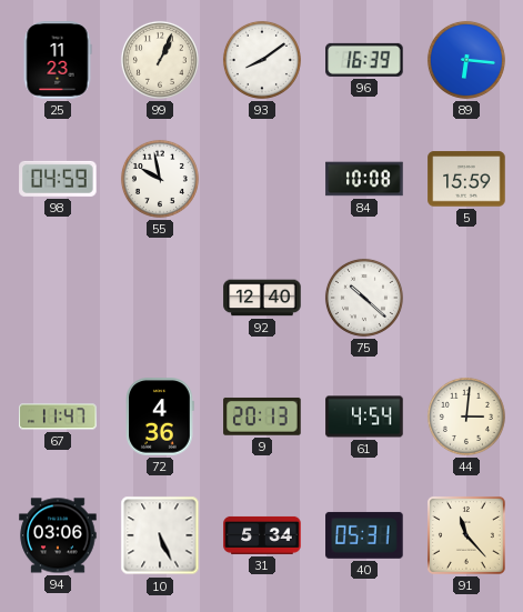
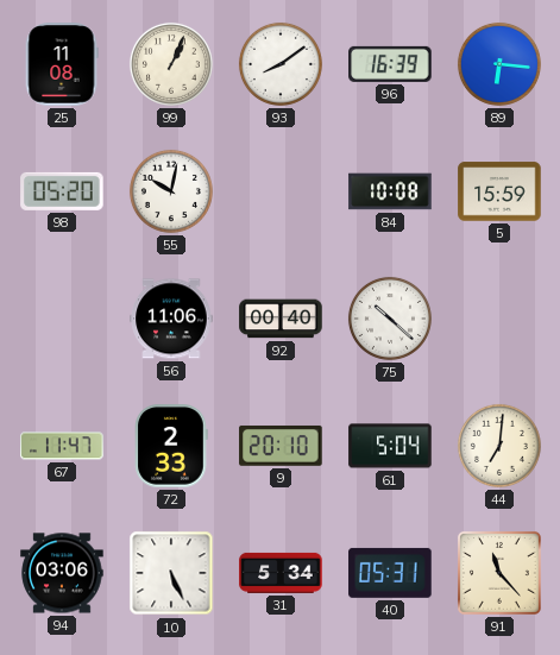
25: 11:23 -> 11:08
98: 04:59 -> 05:20
55: 9:58 -> 10:02
56: none -> 11:06
92: 12:40 -> 00:40
72: 4:36 -> 2:33
9: 20:13 -> 20:10
61: 4:54 -> 5:04
44: 3:01 -> 7:01
